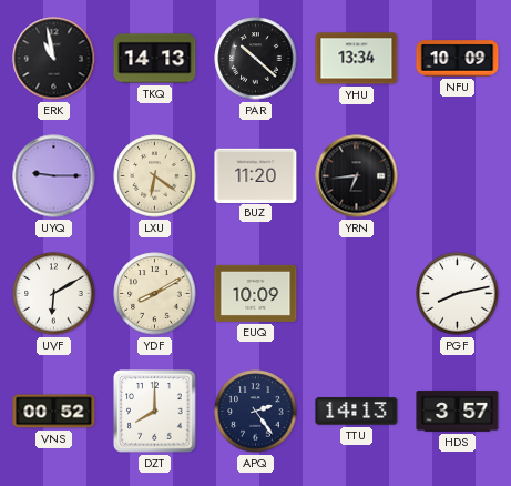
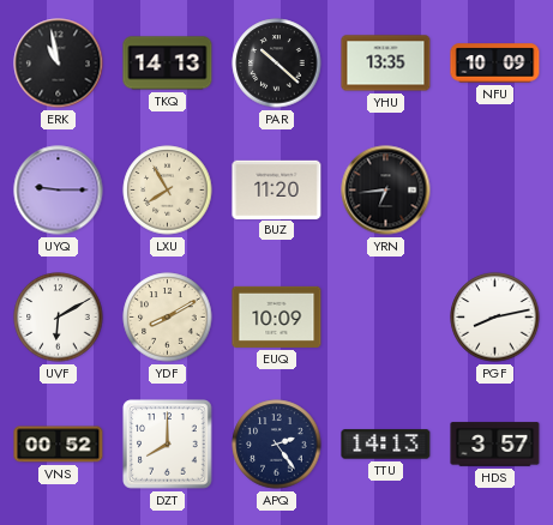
YHU: 13:34 -> 13:35
LXU: 6:21 -> 7:55
